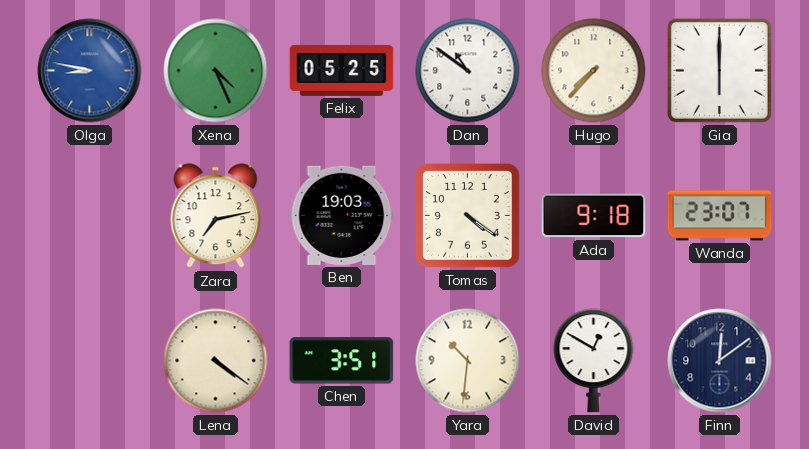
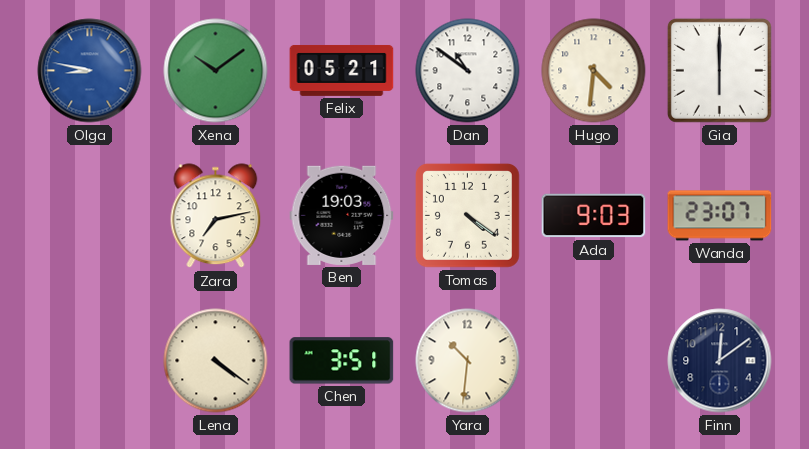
Xena: 4:26 -> 10:09
Felix: 05:25 -> 05:21
Hugo: 7:37 -> 4:31
Ada: 9:18 -> 9:03
David: 12:50 -> none
